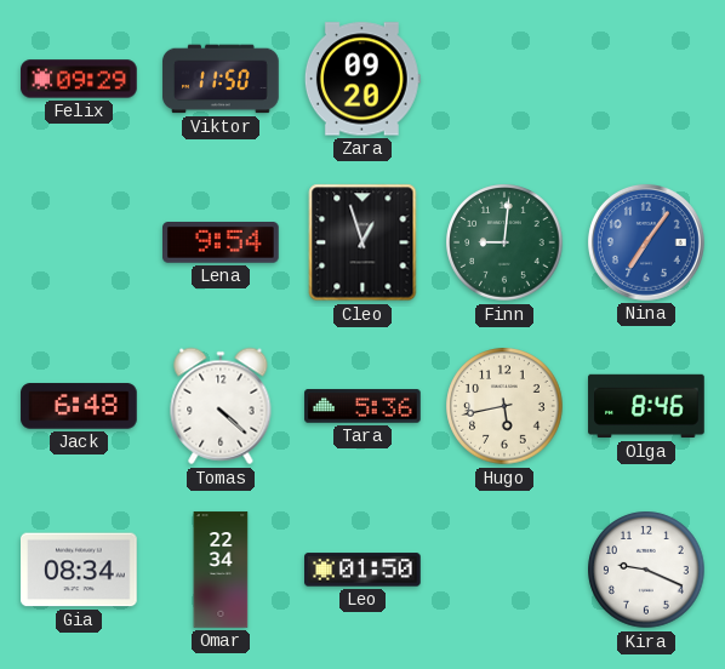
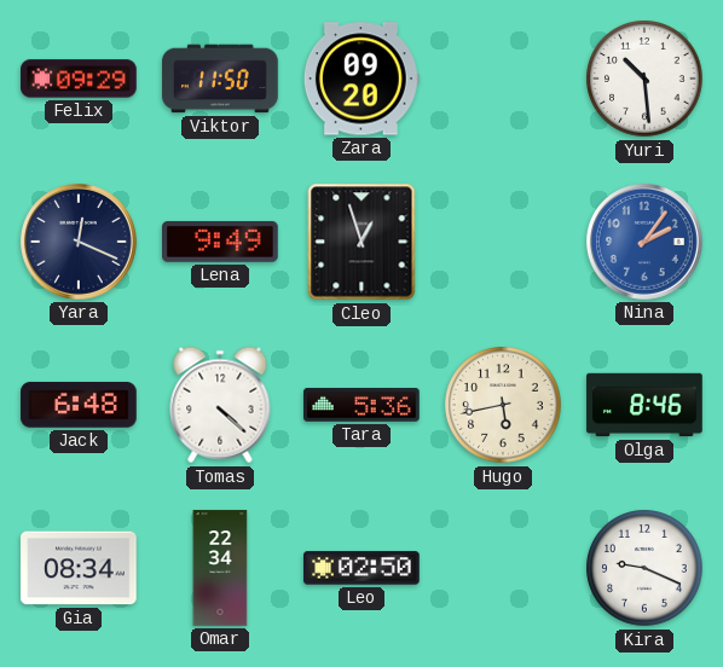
Yuri: none -> 10:29
Yara: none -> 12:19
Lena: 9:54 -> 9:49
Finn: 9:01 -> none
Nina: 7:06 -> 2:06
Leo: 01:50 -> 02:50
